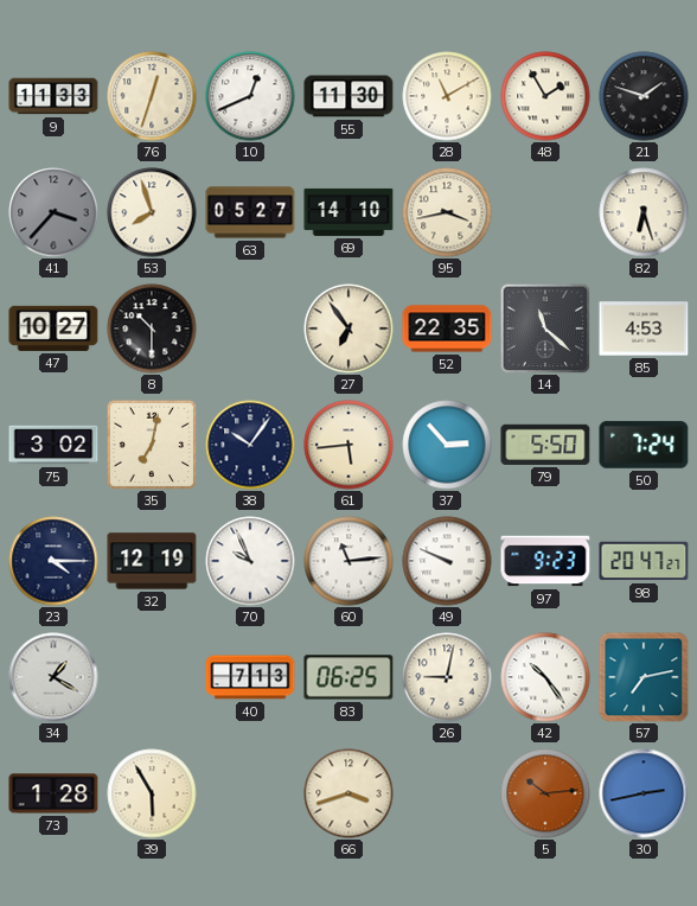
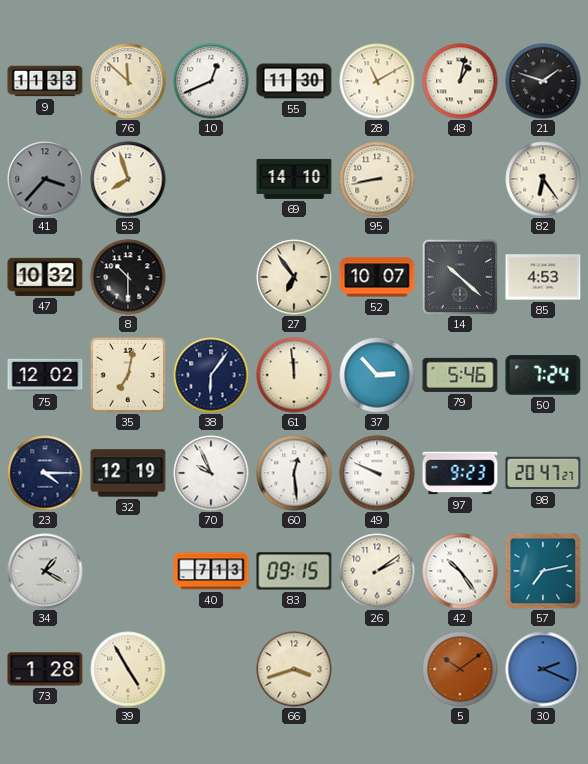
76: 12:33 -> 11:52
48: 1:55 -> 1:02
63: 05:27 -> none
95: 3:43 -> 8:43
82: 6:27 -> 6:24
47: 10:27 -> 10:32
52: 22:35 -> 10:07
14: 11:22 -> 10:22
75: 3:02 -> 12:02
38: 10:06 -> 6:06
61: 5:44 -> 11:59
79: 5:50 -> 5:46
60: 11:14 -> 12:29
83: 06:25 -> 09:15
26: 9:02 -> 2:09
39: 5:55 -> 4:55
5: 10:14 -> 10:09
30: 2:43 -> 2:19
